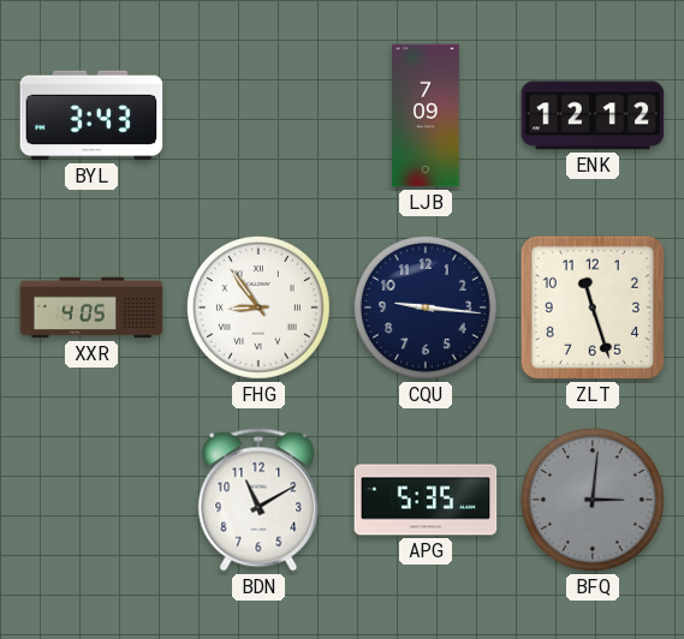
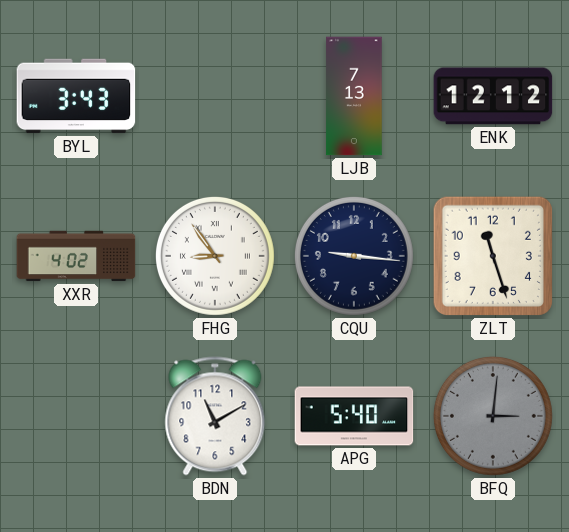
LJB: 7:09 -> 7:13
XXR: 4:05 -> 4:02
APG: 5:35 -> 5:40
